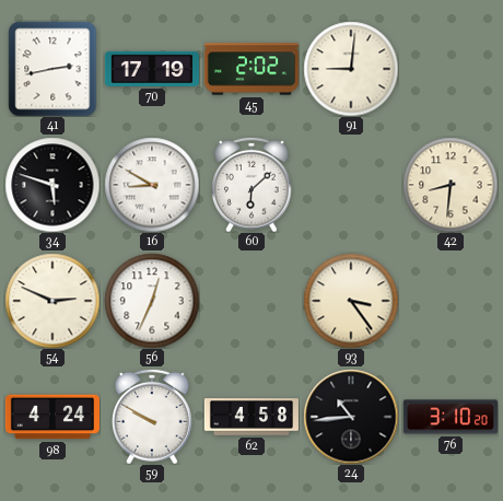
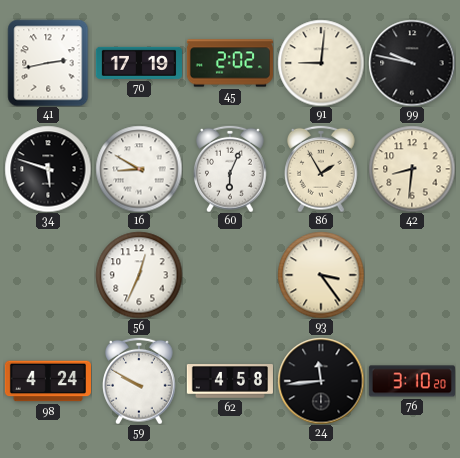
99: none -> 9:47
60: 6:08 -> 6:04
86: none -> 1:55
54: 2:49 -> none
24: 10:44 -> 11:44
